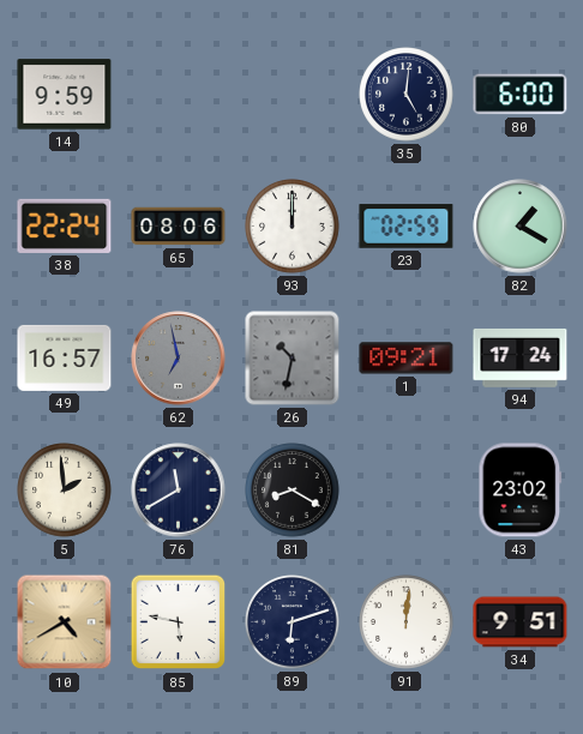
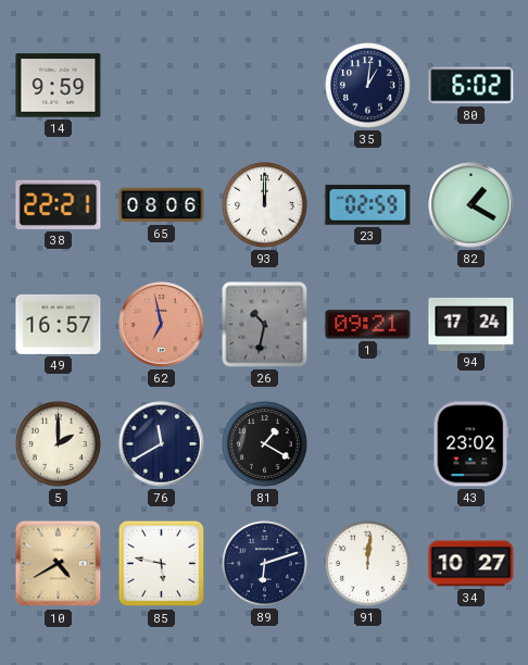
35: 5:01 -> 1:01
80: 6:00 -> 6:02
38: 22:24 -> 22:21
62 dial: grey -> salmon
5: 1:59 -> 2:00
81: 8:20 -> 1:20
34: 9:51 -> 10:27
